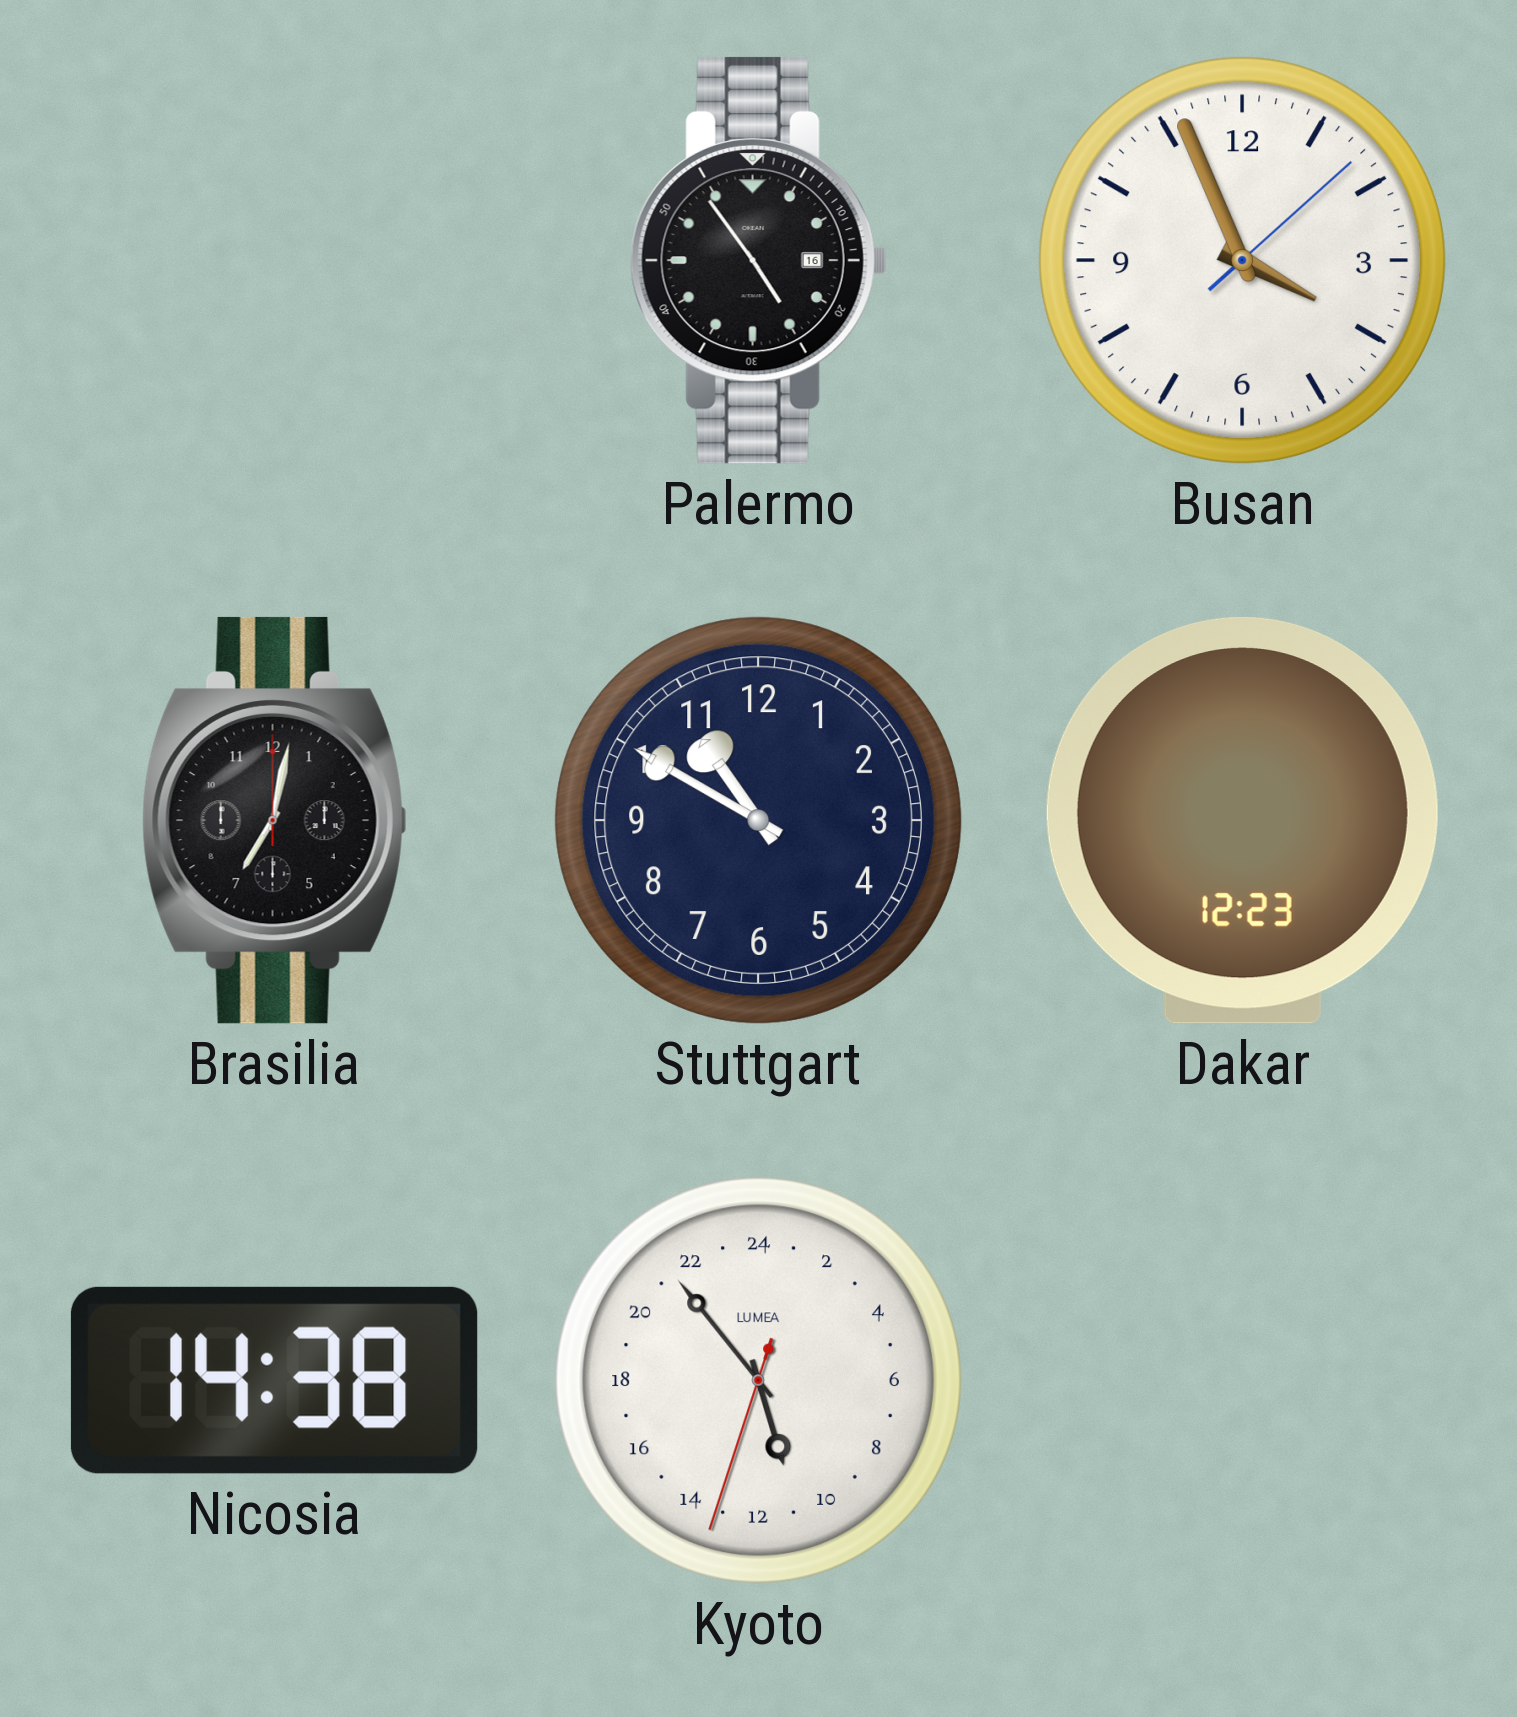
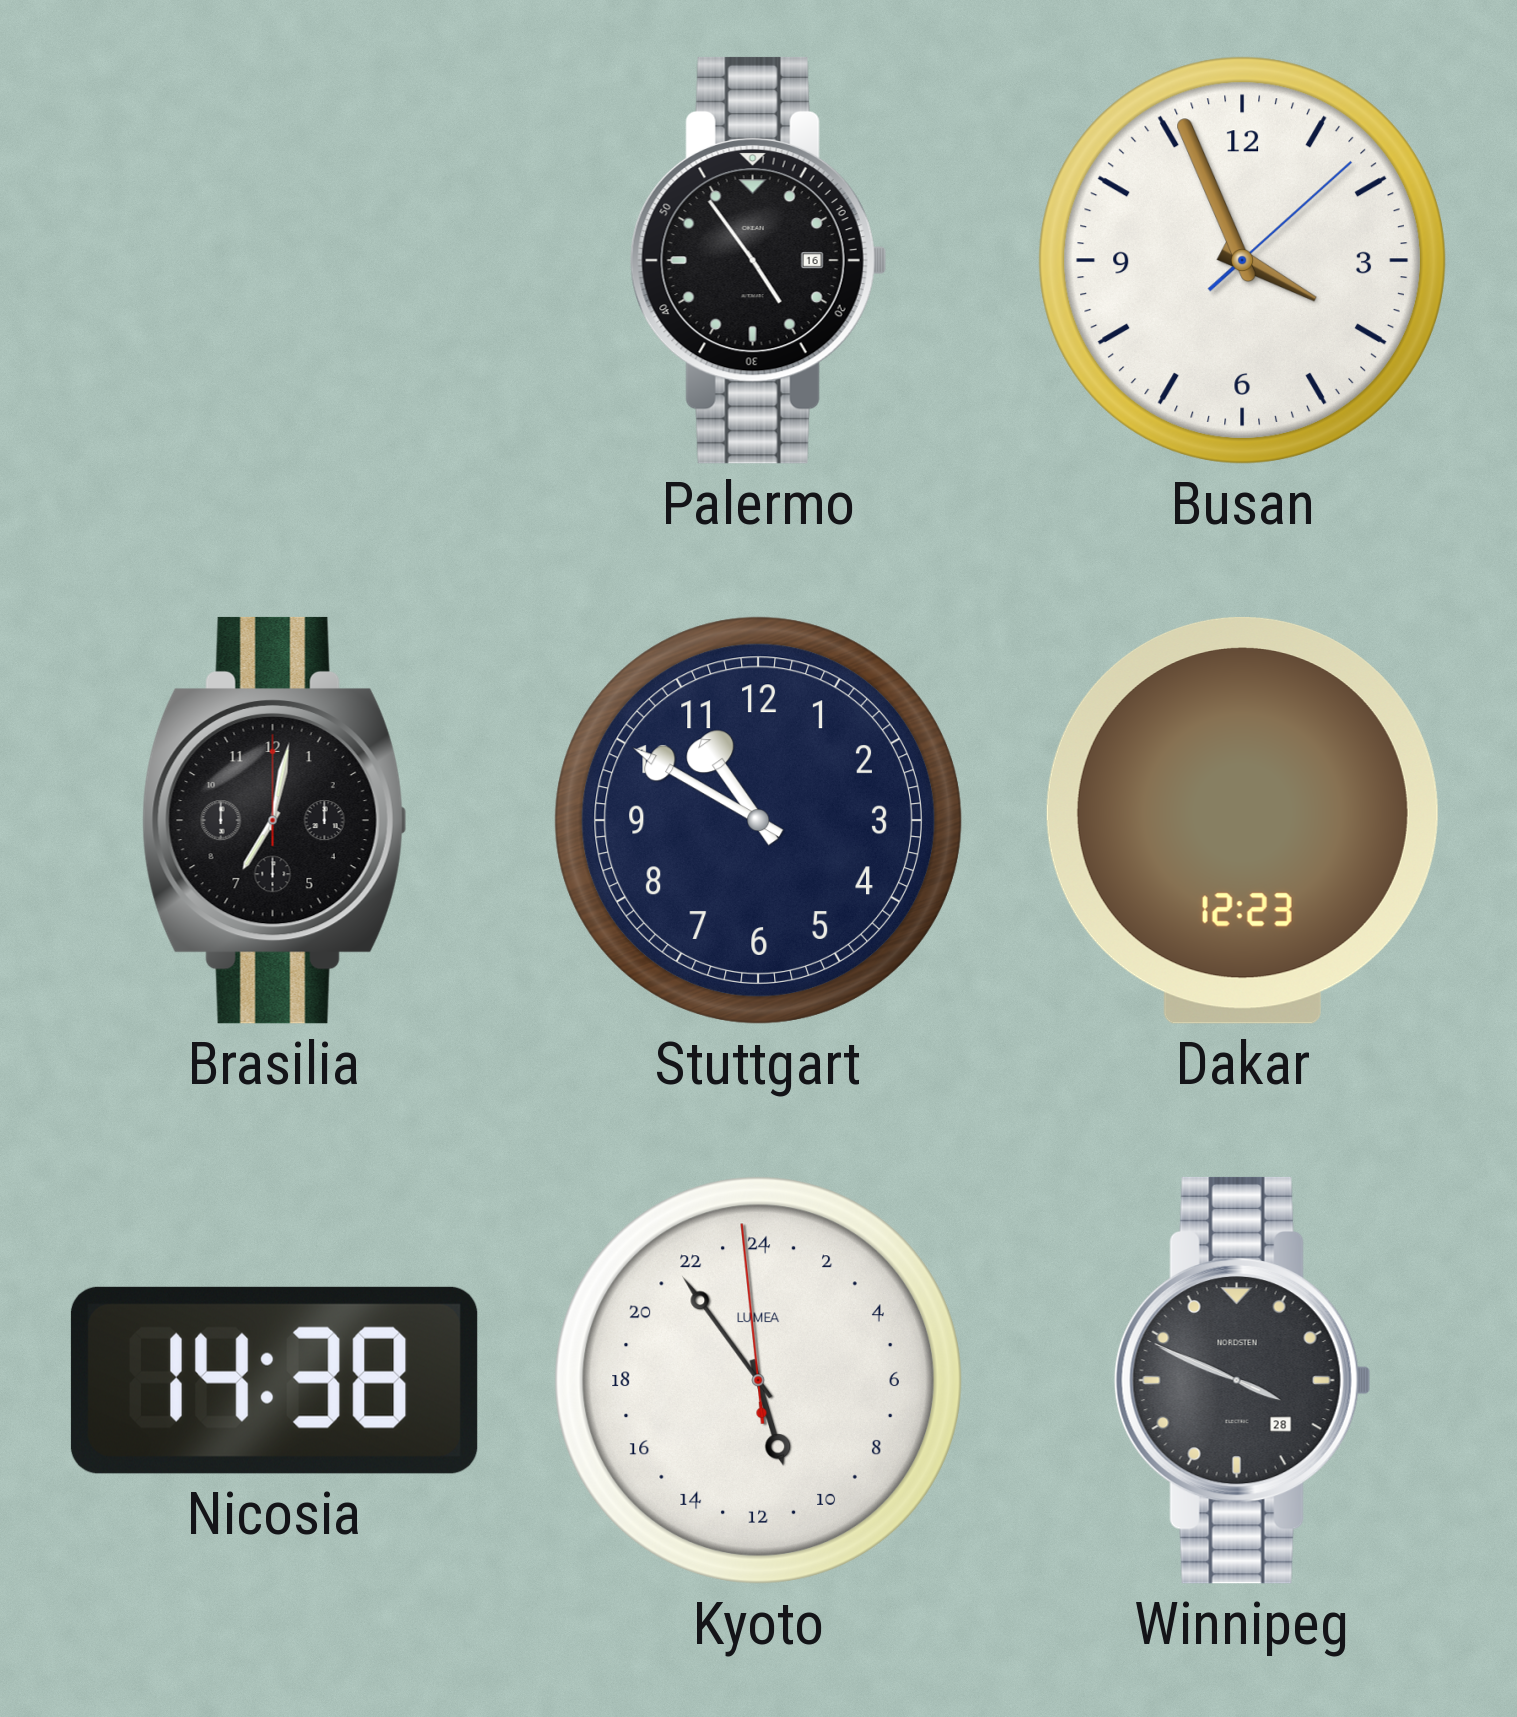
Kyoto: 10:53:33 -> 10:53:59
Winnipeg: none -> 3:48
